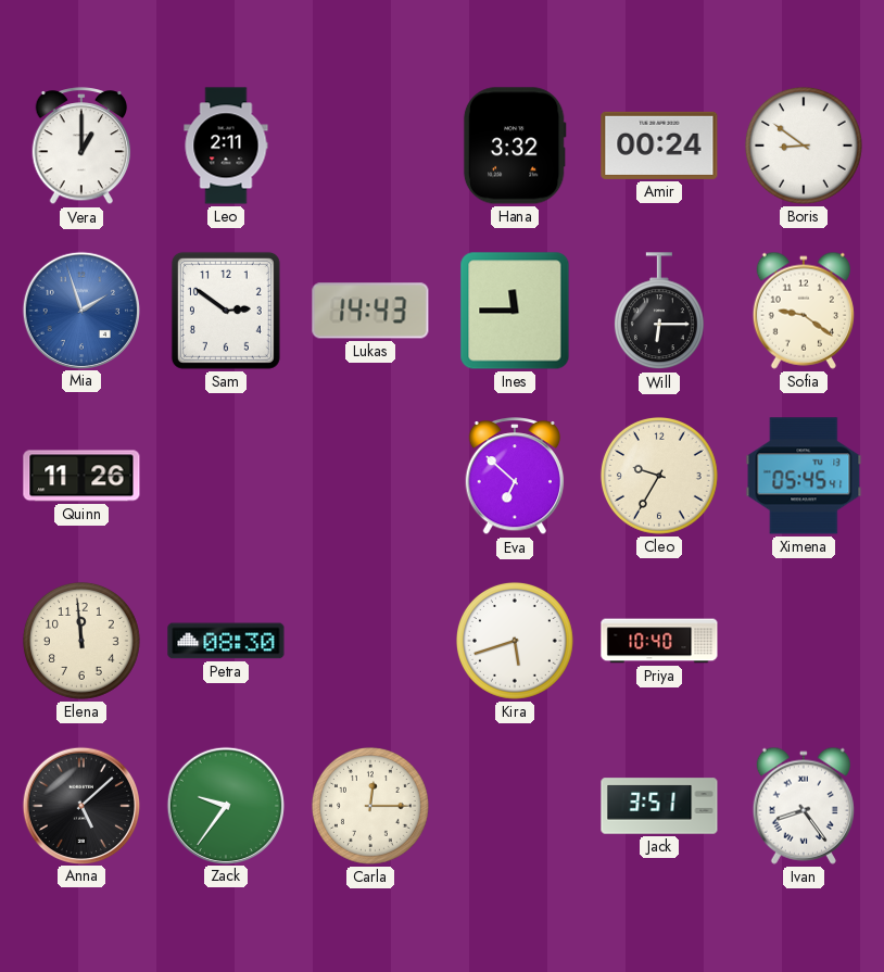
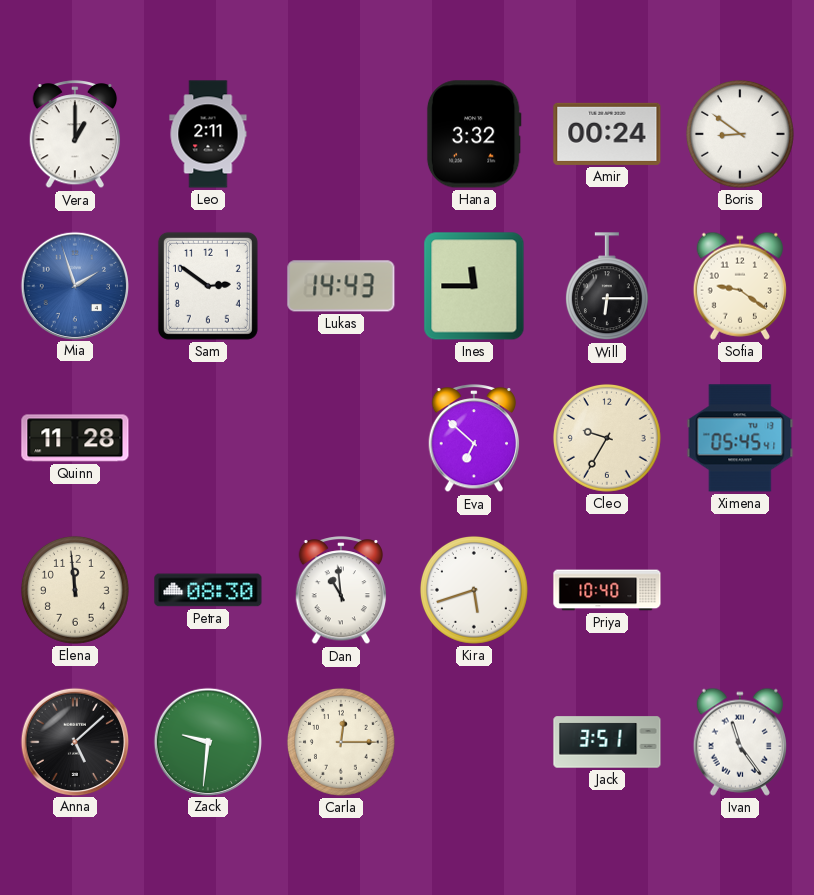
Quinn: 11:26 -> 11:28
Dan: none -> 10:59
Zack: 9:36 -> 9:31
Ivan: 8:24 -> 11:24
